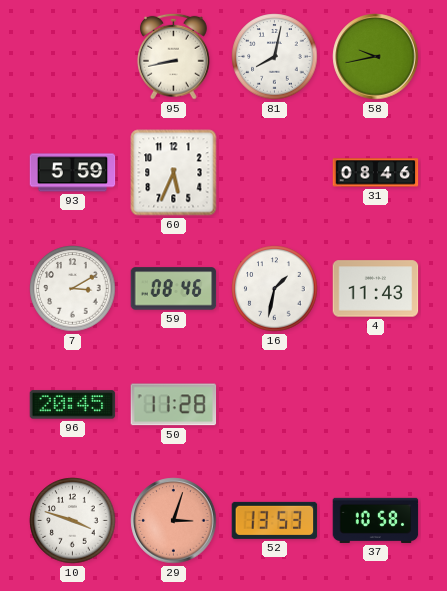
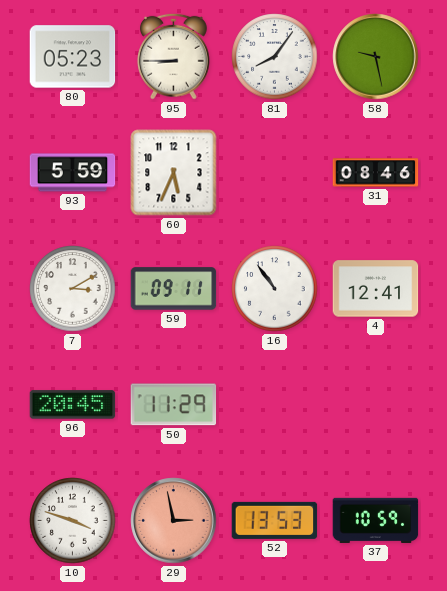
80: none -> 05:23
95: 8:43 -> 8:45
81: 8:02 -> 8:06
58: 9:43 -> 9:28
59: 08:46 -> 09:11
16: 1:32 -> 10:54
4: 11:43 -> 12:41
50: 11:28 -> 11:29
29: 3:03 -> 2:58
37: 10:58 -> 10:59
